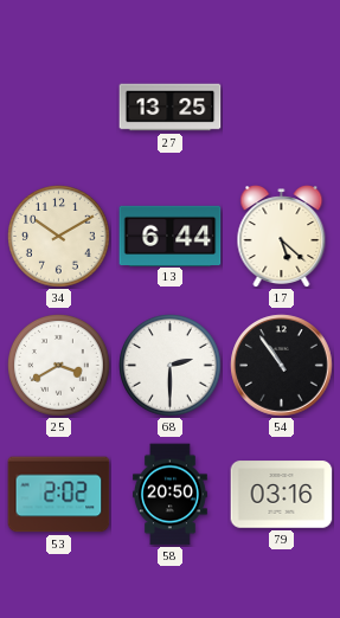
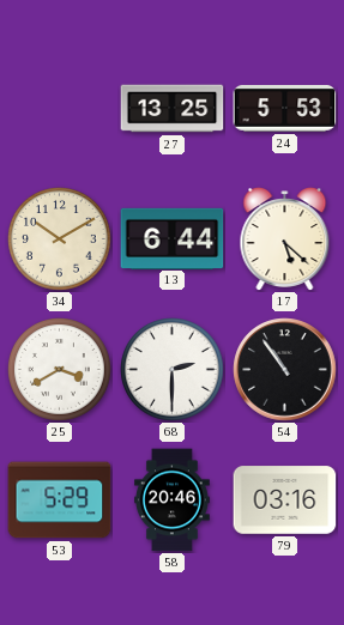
24: none -> 5:53
53: 2:02 -> 5:29
58: 20:50 -> 20:46
